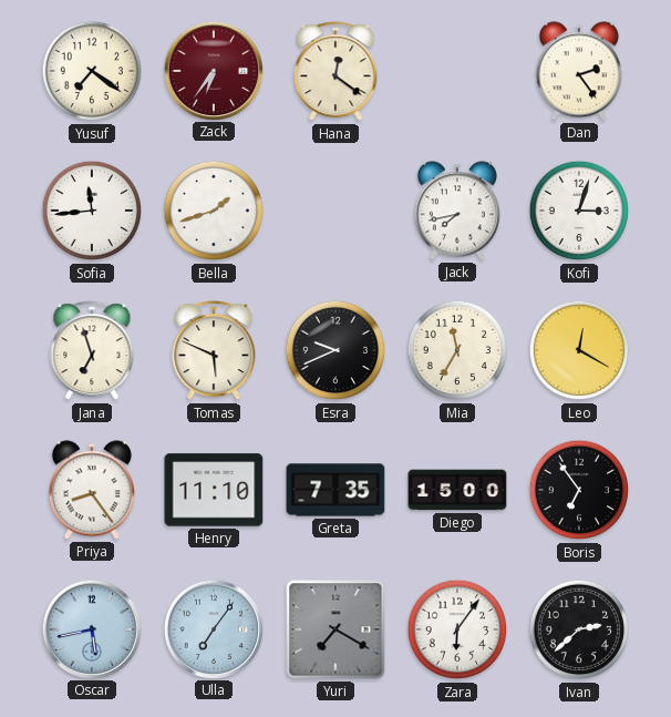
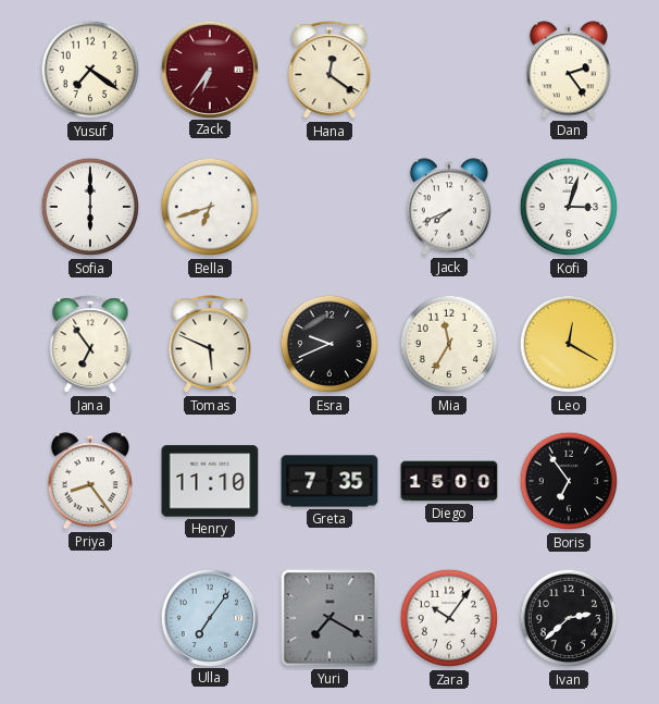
Sofia: 11:44 -> 6:00
Bella: 1:42 -> 6:42
Jack: 7:43 -> 7:41
Jana: 6:57 -> 6:54
Oscar: 5:43 -> none
Zara: 6:06 -> 10:06
